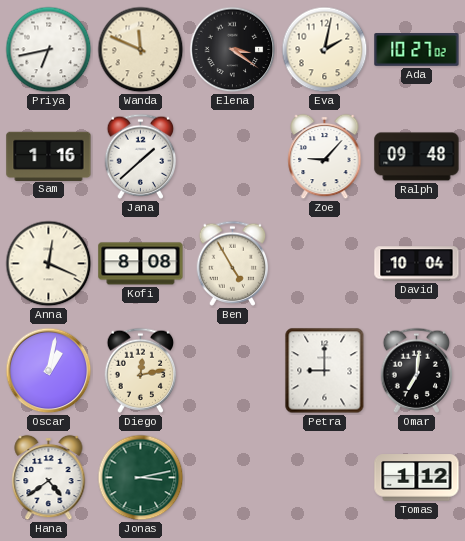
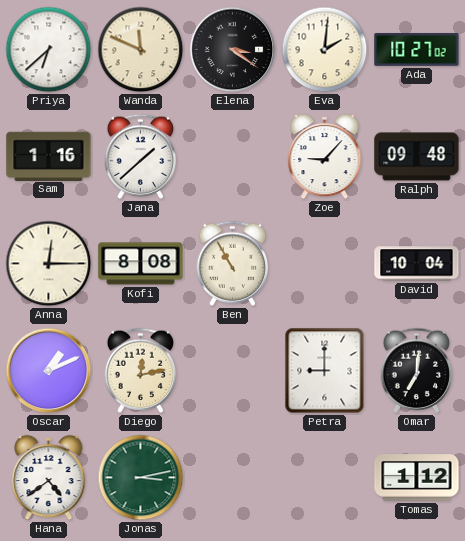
Priya: 6:43 -> 6:38
Eva: 2:02 -> 2:01
Anna: 12:19 -> 12:15
Ben: 4:55 -> 10:55
Oscar: 1:02 -> 1:11
